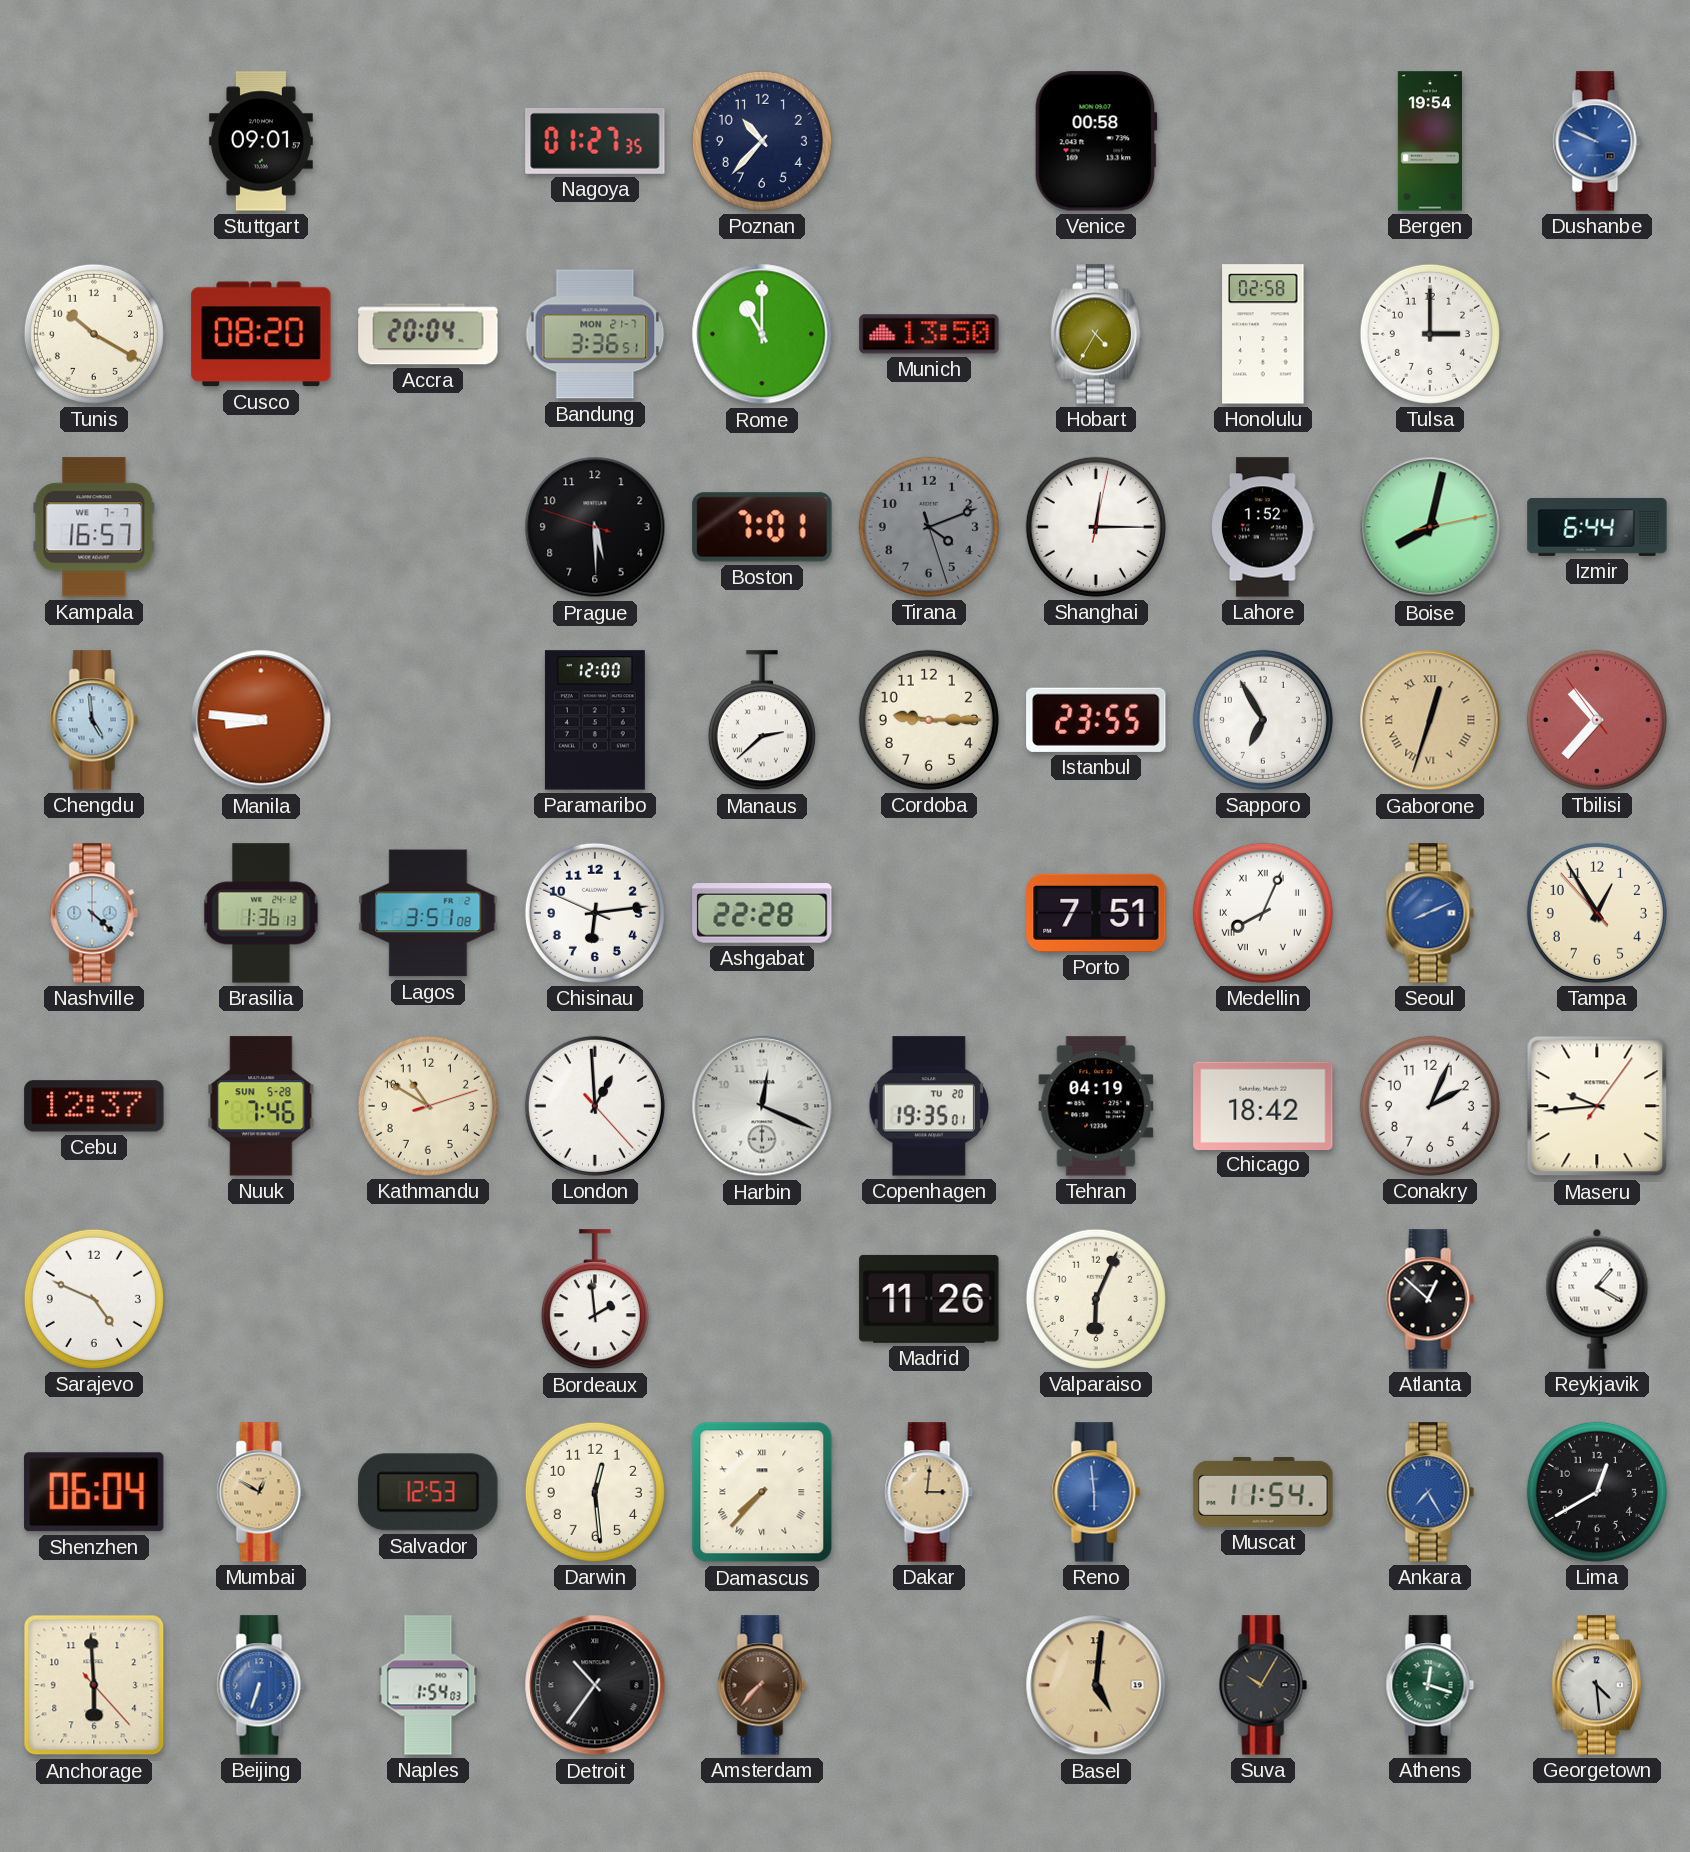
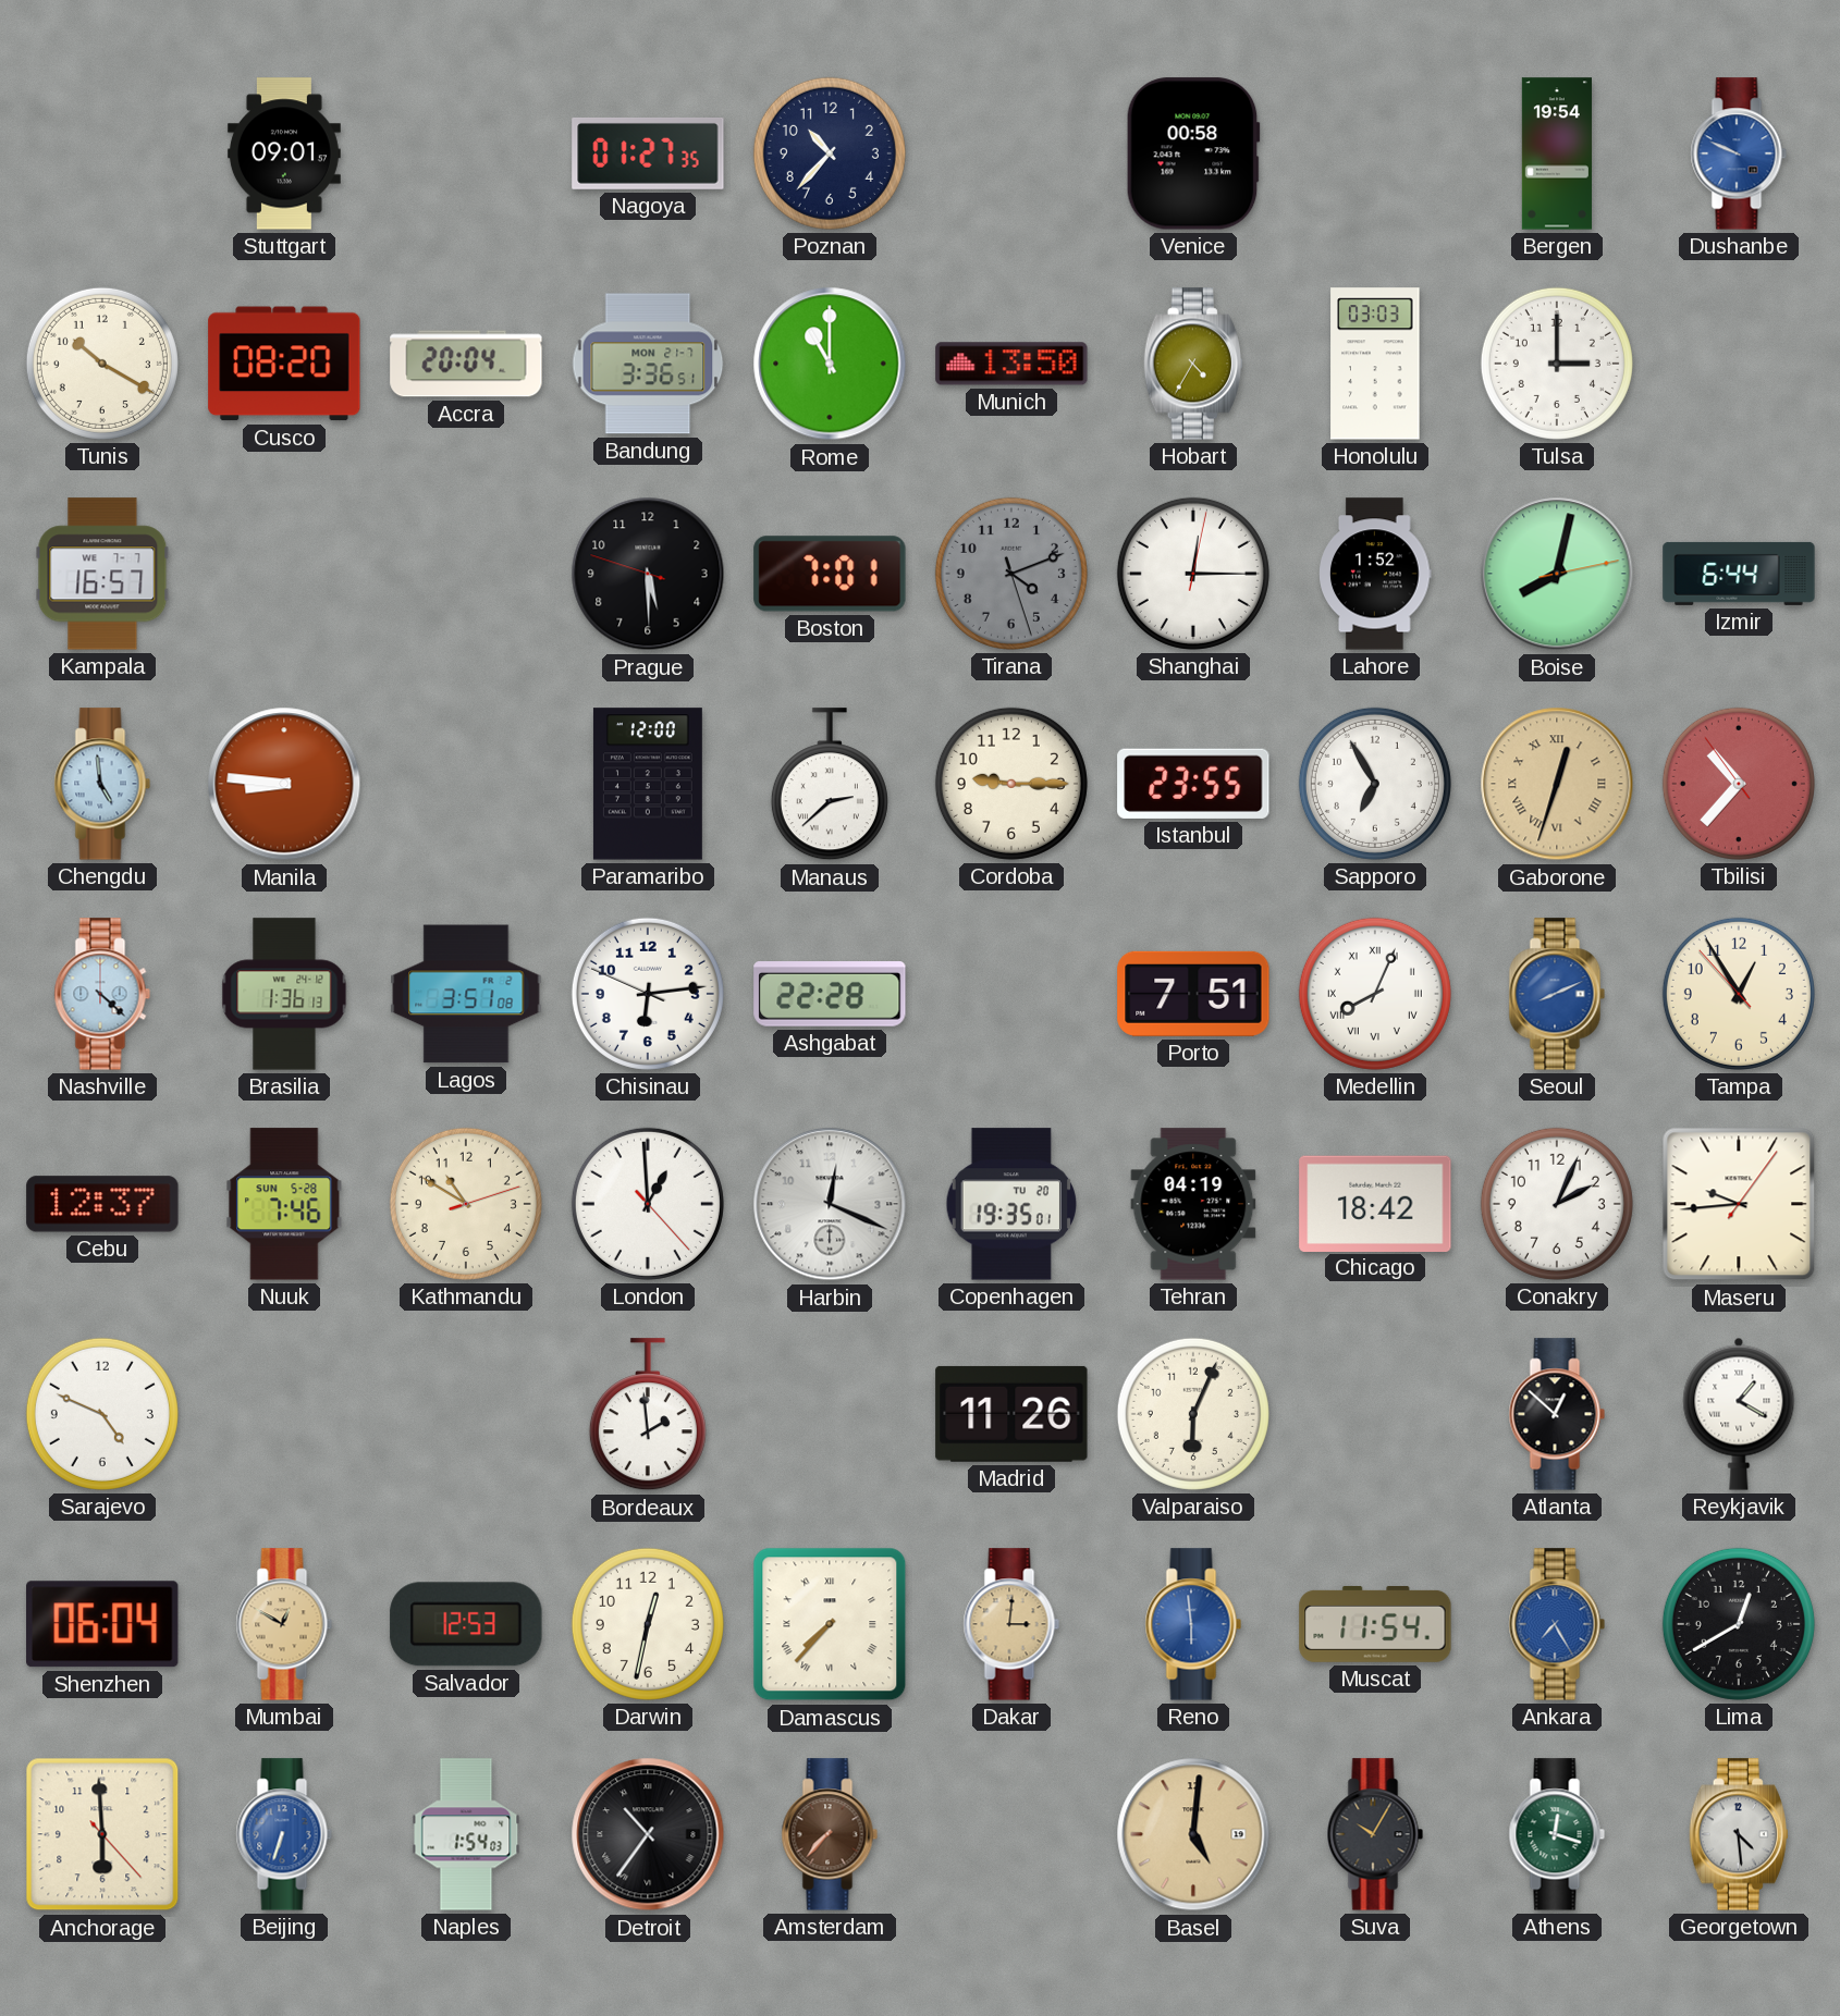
Honolulu: 02:58 -> 03:03
Darwin: 12:29 -> 12:32
